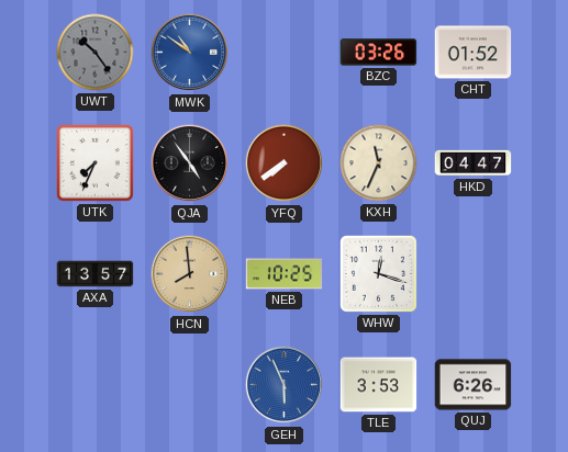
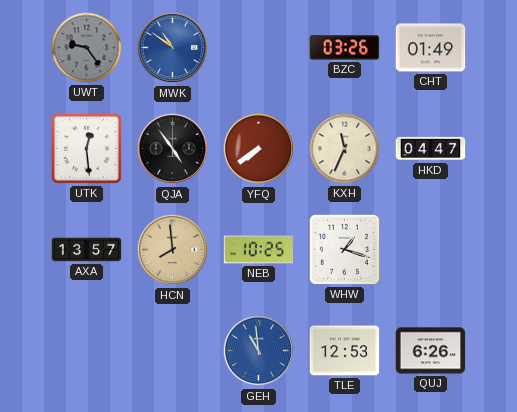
UWT: 10:24 -> 9:24
CHT: 01:52 -> 01:49
UTK: 7:34 -> 12:29
WHW: 12:18 -> 1:18
GEH: 5:56 -> 10:59
TLE: 3:53 -> 12:53
